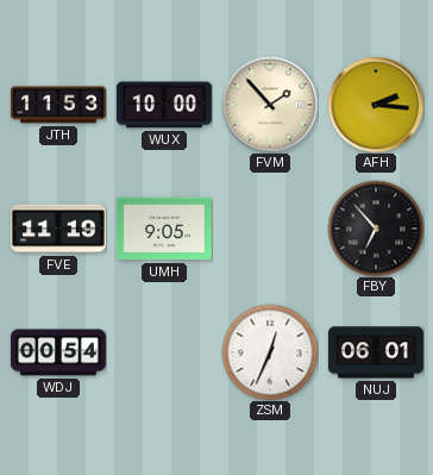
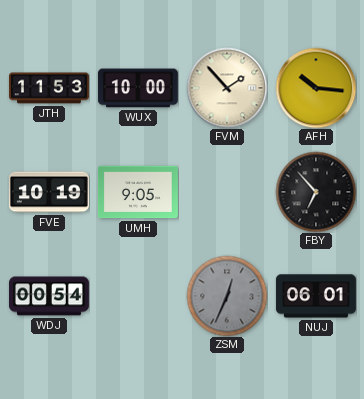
AFH: 2:16 -> 10:16
FVE: 11:19 -> 10:19
ZSM dial: white -> grey
